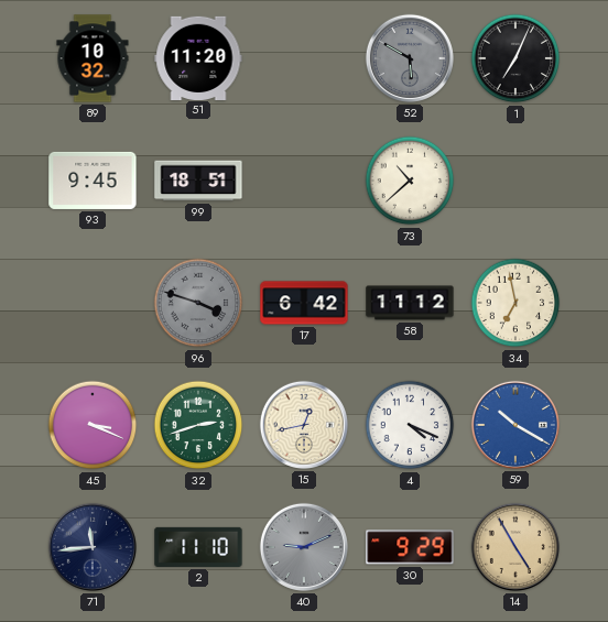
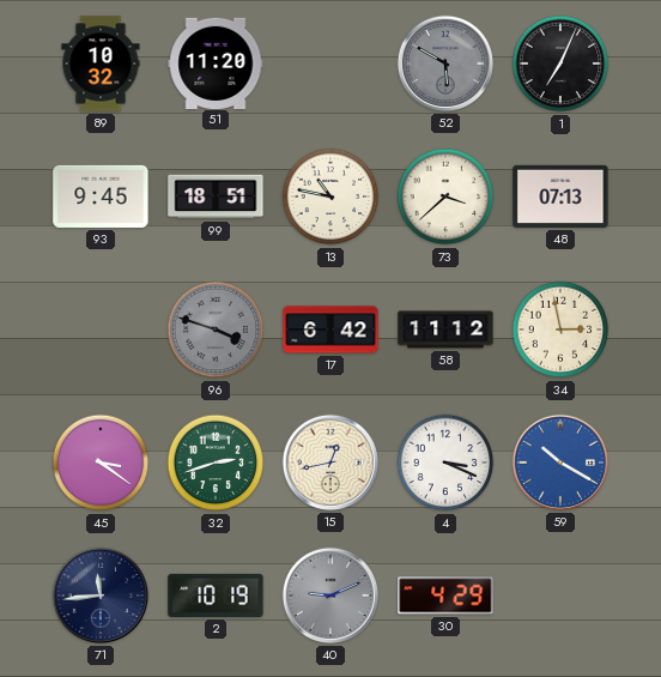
13: none -> 10:47
73: 10:38 -> 3:38
48: none -> 07:13
34: 6:58 -> 2:58
45: 3:19 -> 3:21
4: 4:19 -> 3:19
2: 11:10 -> 10:19
30: 9:29 -> 4:29
14: 4:55 -> none
